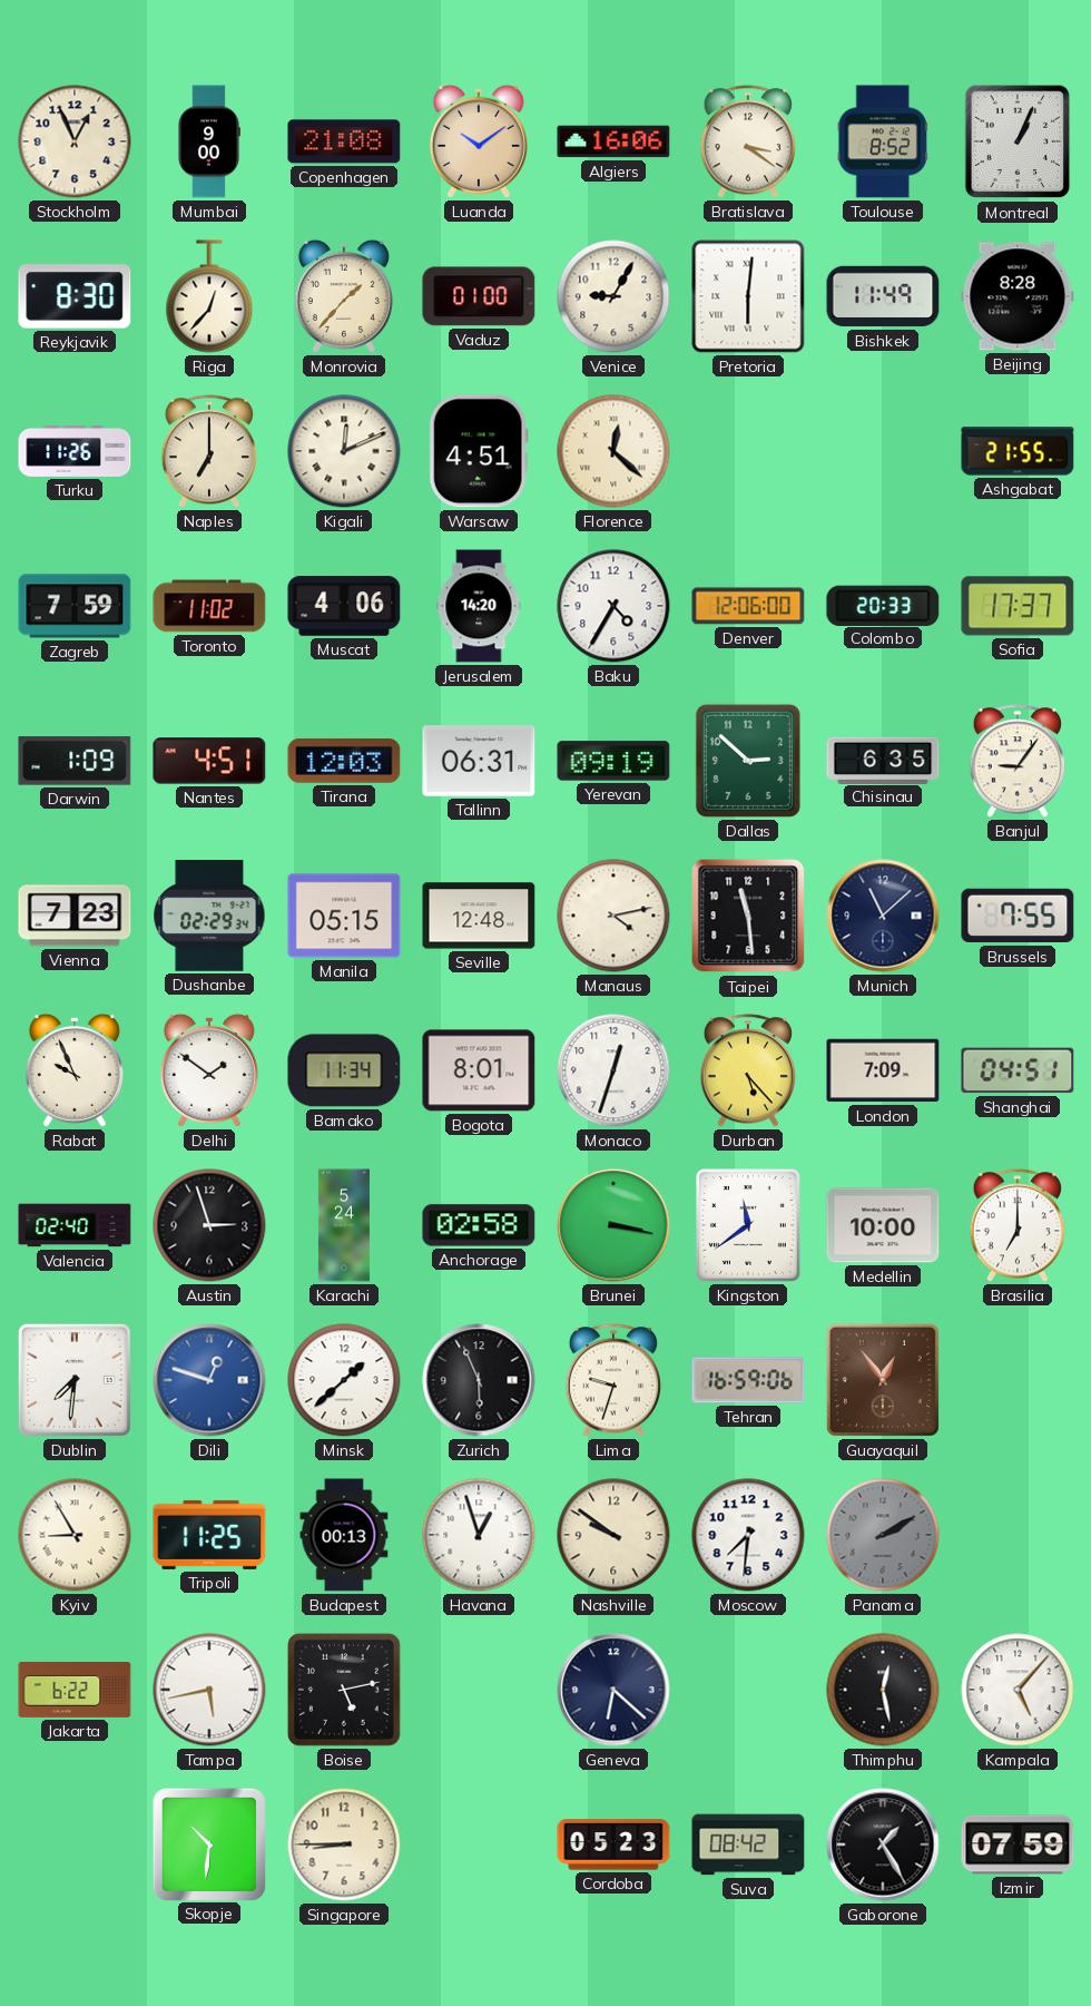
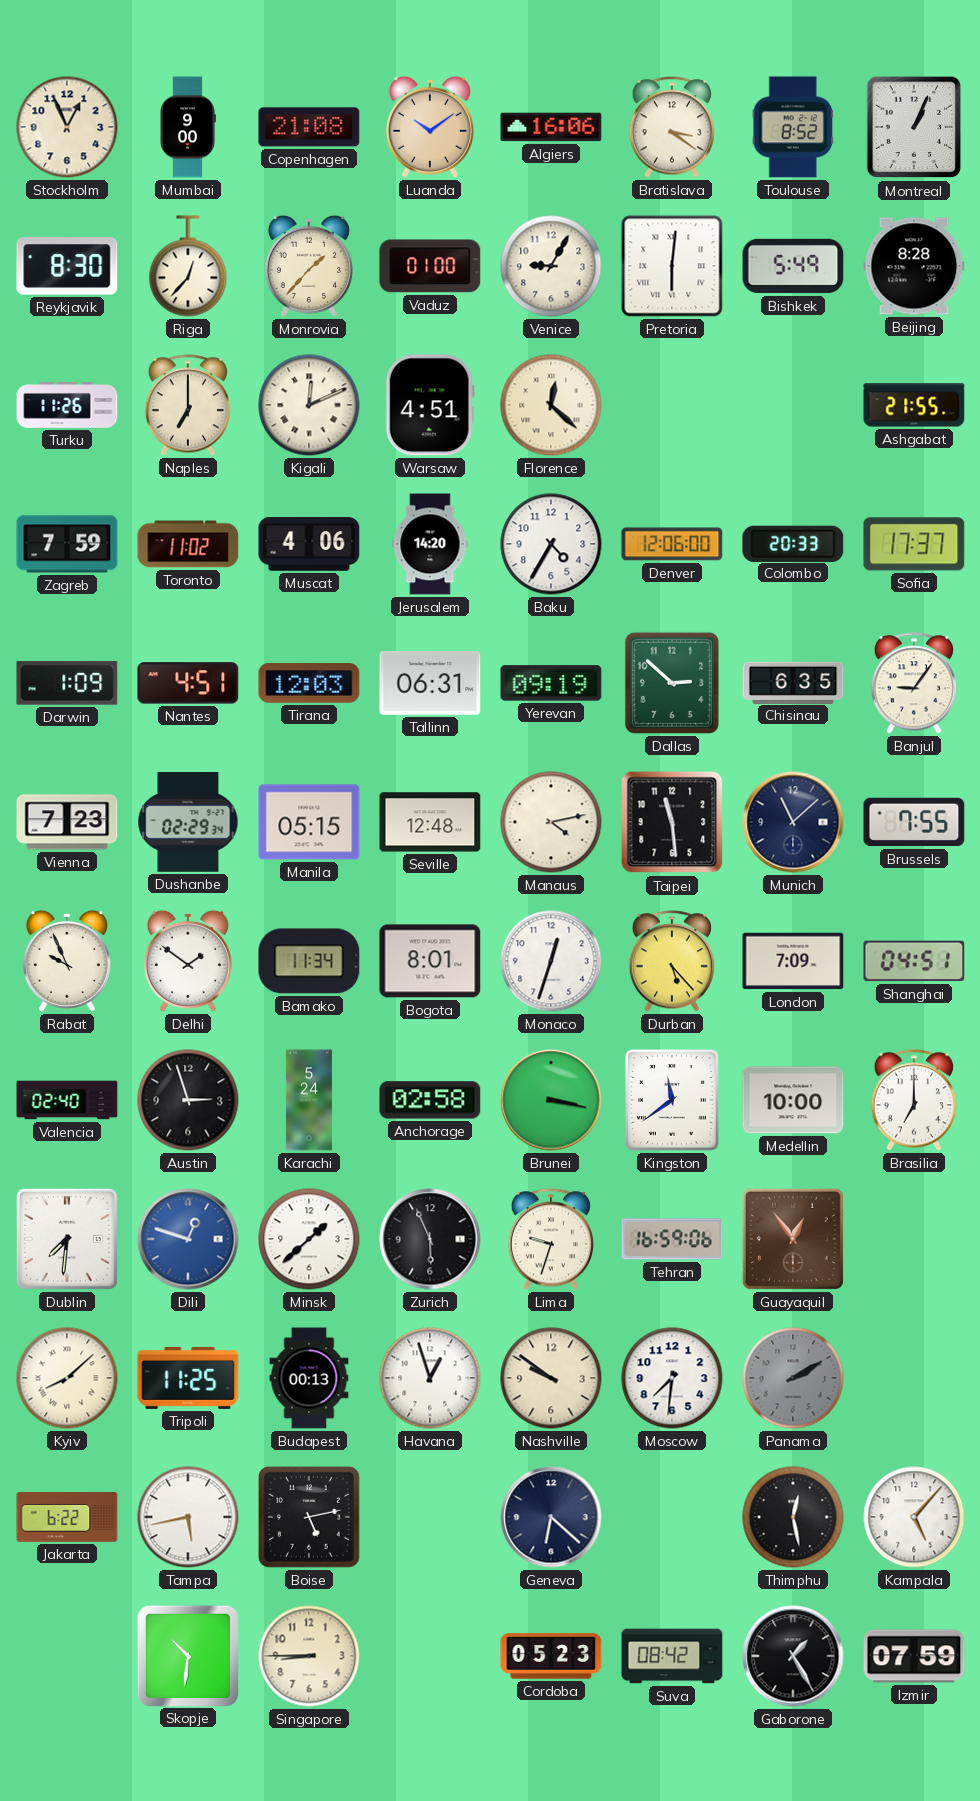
Bishkek: 11:49 -> 5:49
Kyiv: 8:55 -> 8:08
